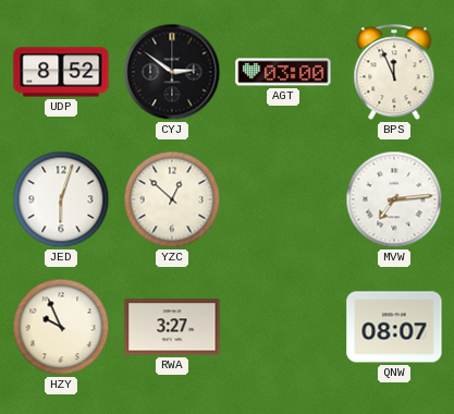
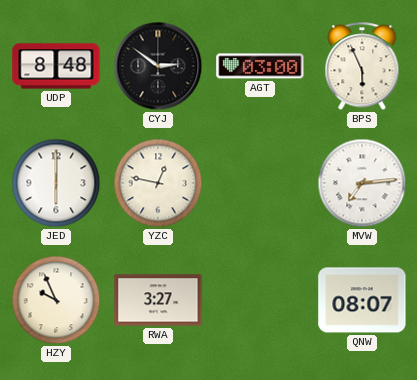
UDP: 8:52 -> 8:48
BPS: 11:56 -> 5:56
JED: 6:03 -> 6:00
YZC: 12:52 -> 12:47
